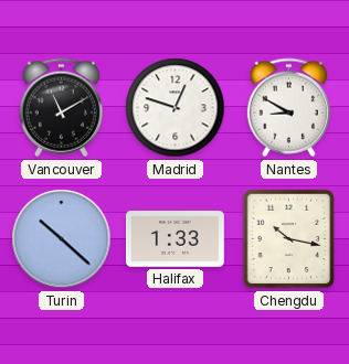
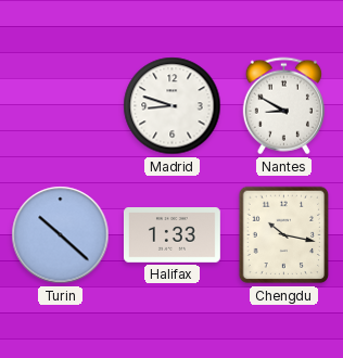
Vancouver: 11:10 -> none
Madrid: 12:48 -> 8:48
